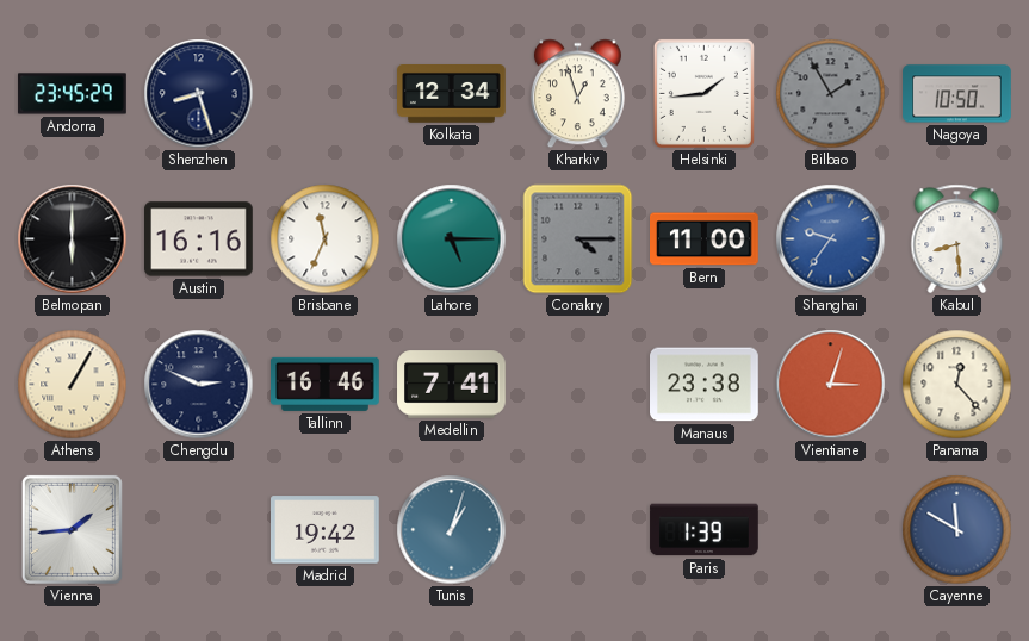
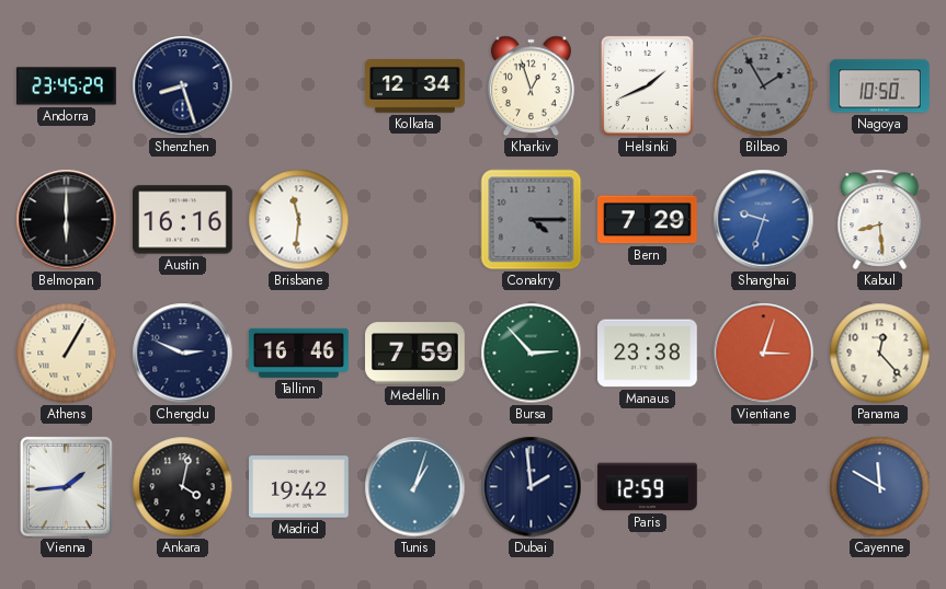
Helsinki: 1:44 -> 1:41
Brisbane: 11:34 -> 11:31
Lahore: 5:15 -> none
Bern: 11:00 -> 7:29
Shanghai: 9:36 -> 9:33
Medellin: 7:41 -> 7:59
Bursa: none -> 2:53
Ankara: none -> 4:02
Dubai: none -> 1:59
Paris: 1:39 -> 12:59
